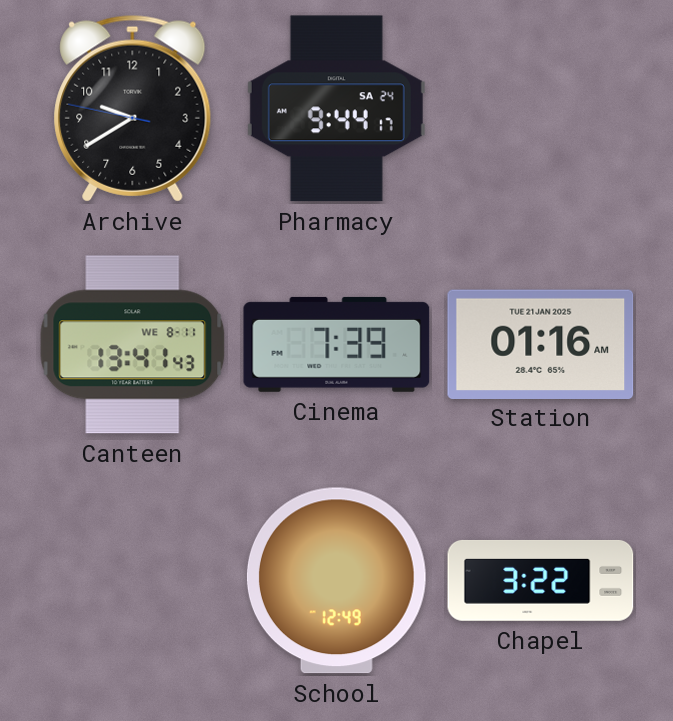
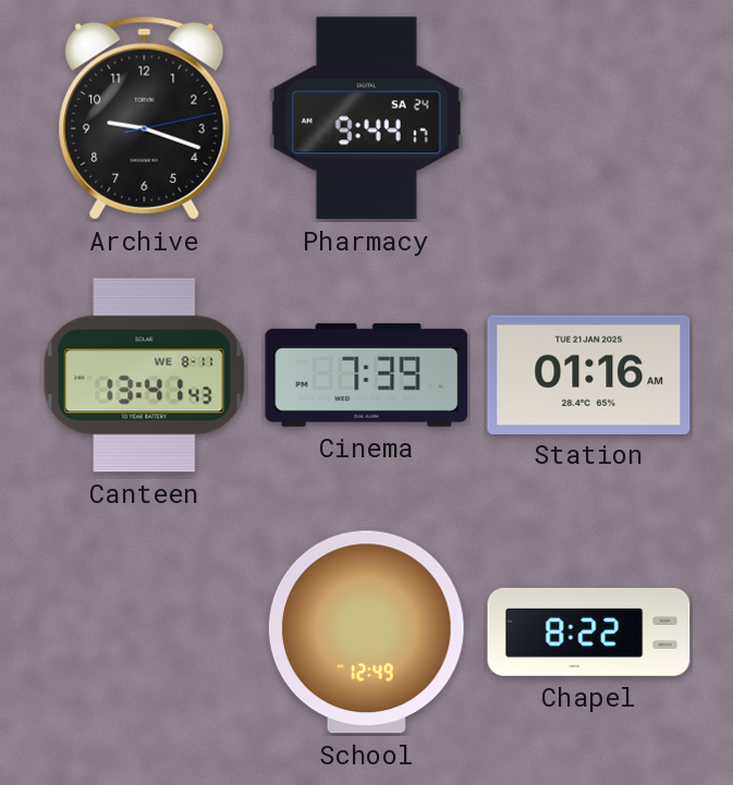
Archive: 9:39 -> 9:18
Chapel: 3:22 -> 8:22
